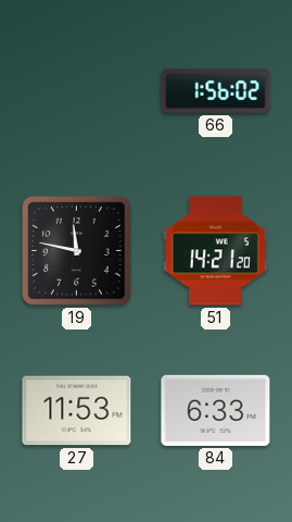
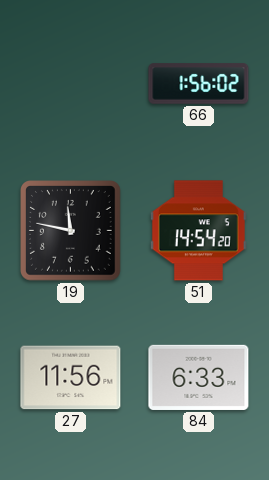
51: 14:21 -> 14:54
27: 11:53 -> 11:56
